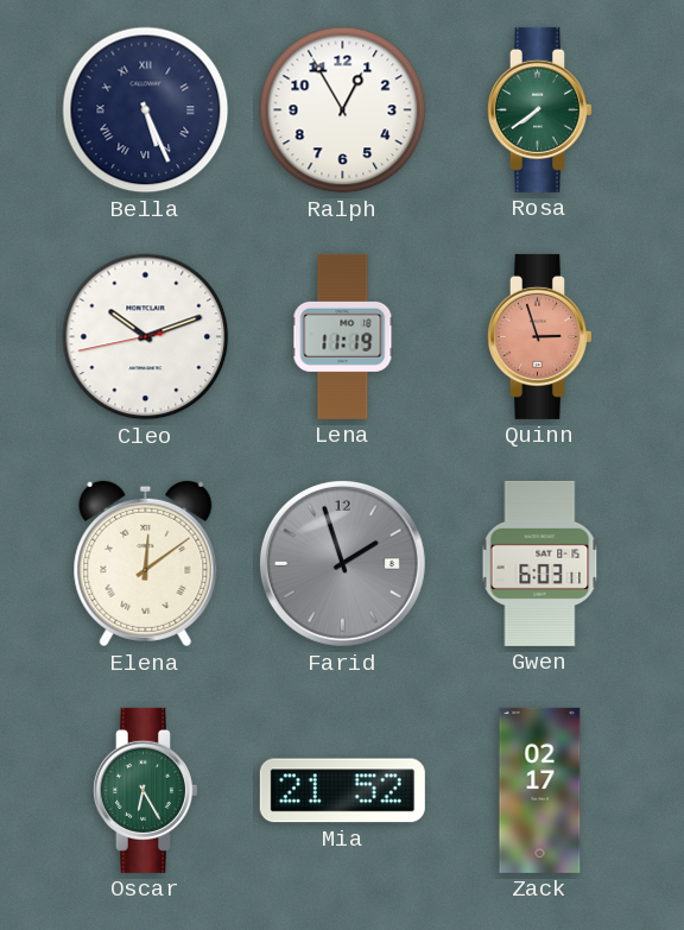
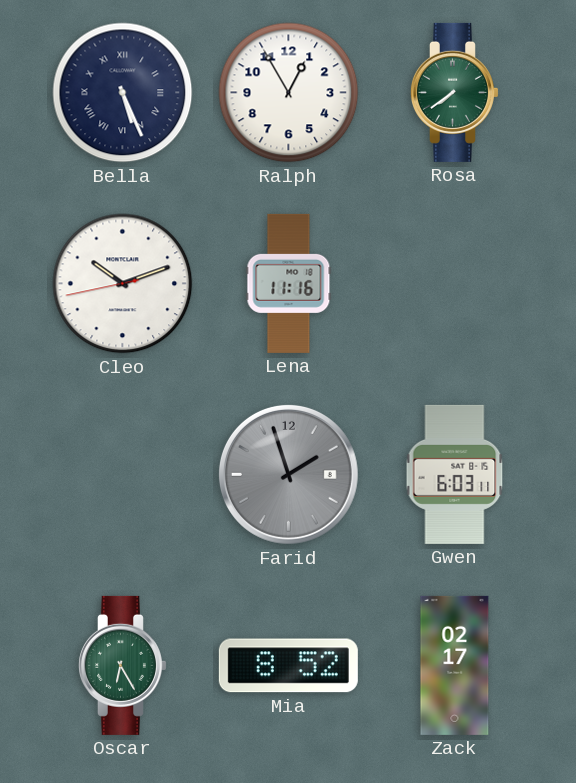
Lena: 11:19 -> 11:16
Quinn: 2:57 -> none
Elena: 12:09 -> none
Mia: 21:52 -> 8:52
